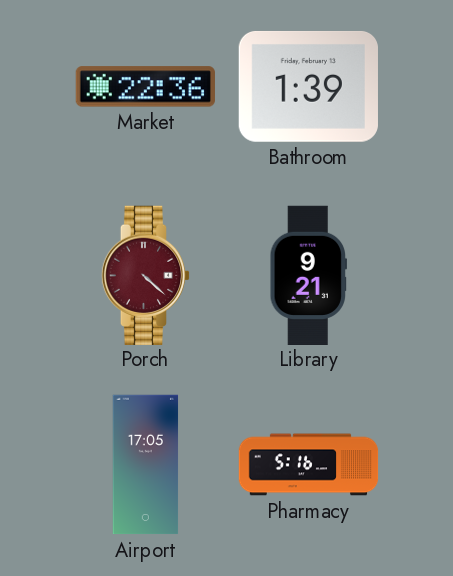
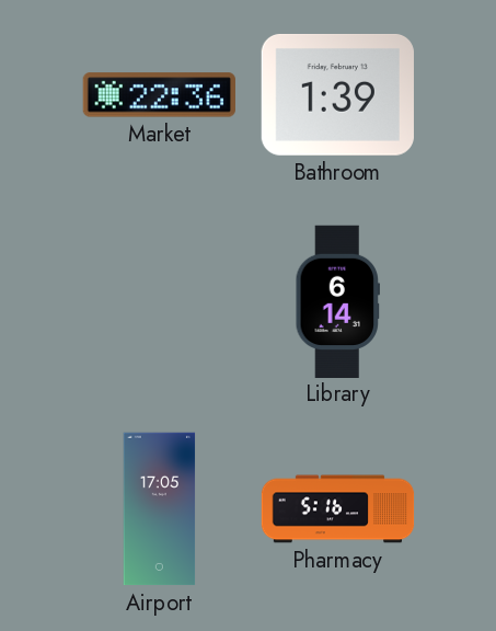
Porch: 4:22 -> none
Library: 9:21 -> 6:14
